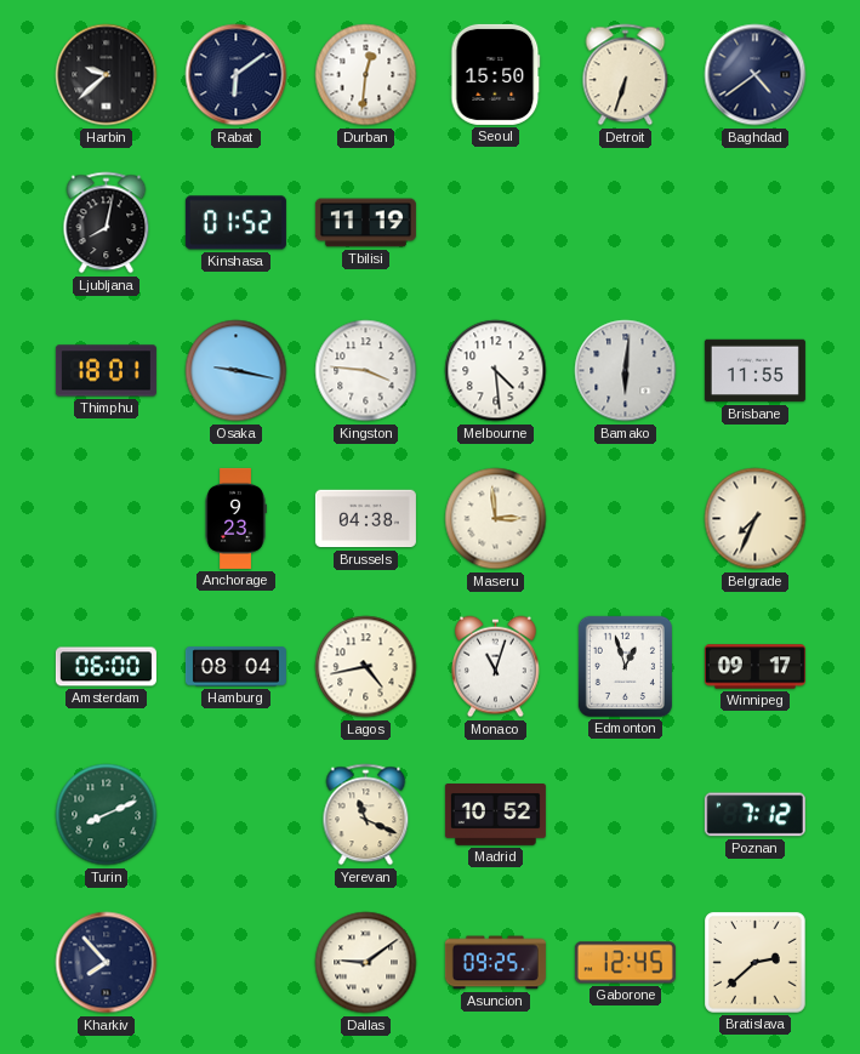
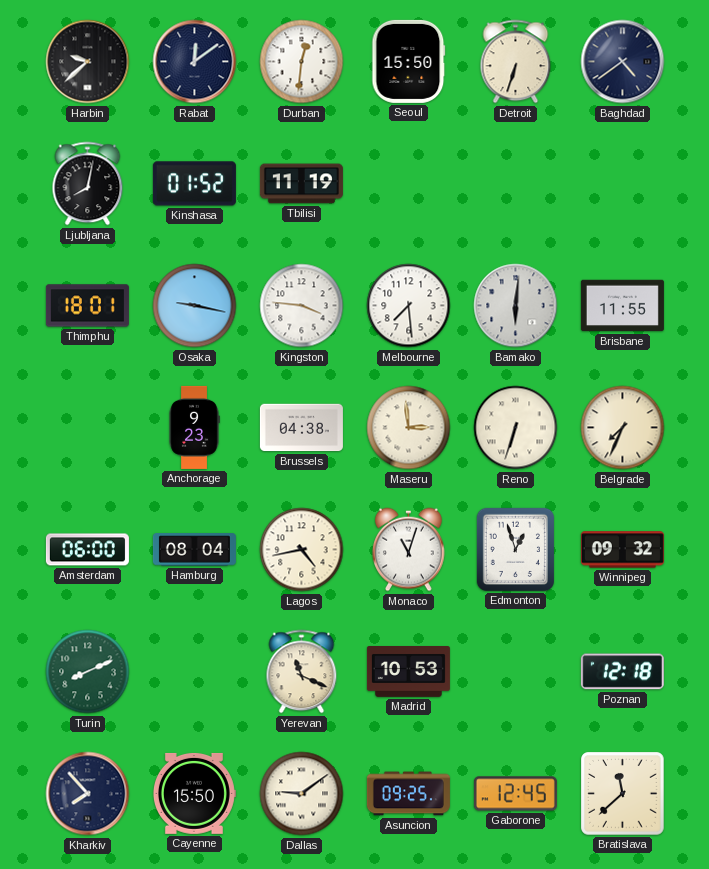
Rabat: 6:09 -> 12:09
Melbourne: 4:29 -> 7:29
Reno: none -> 6:33
Winnipeg: 09:17 -> 09:32
Madrid: 10:52 -> 10:53
Poznan: 7:12 -> 12:18
Cayenne: none -> 15:50
Bratislava: 2:38 -> 11:38
